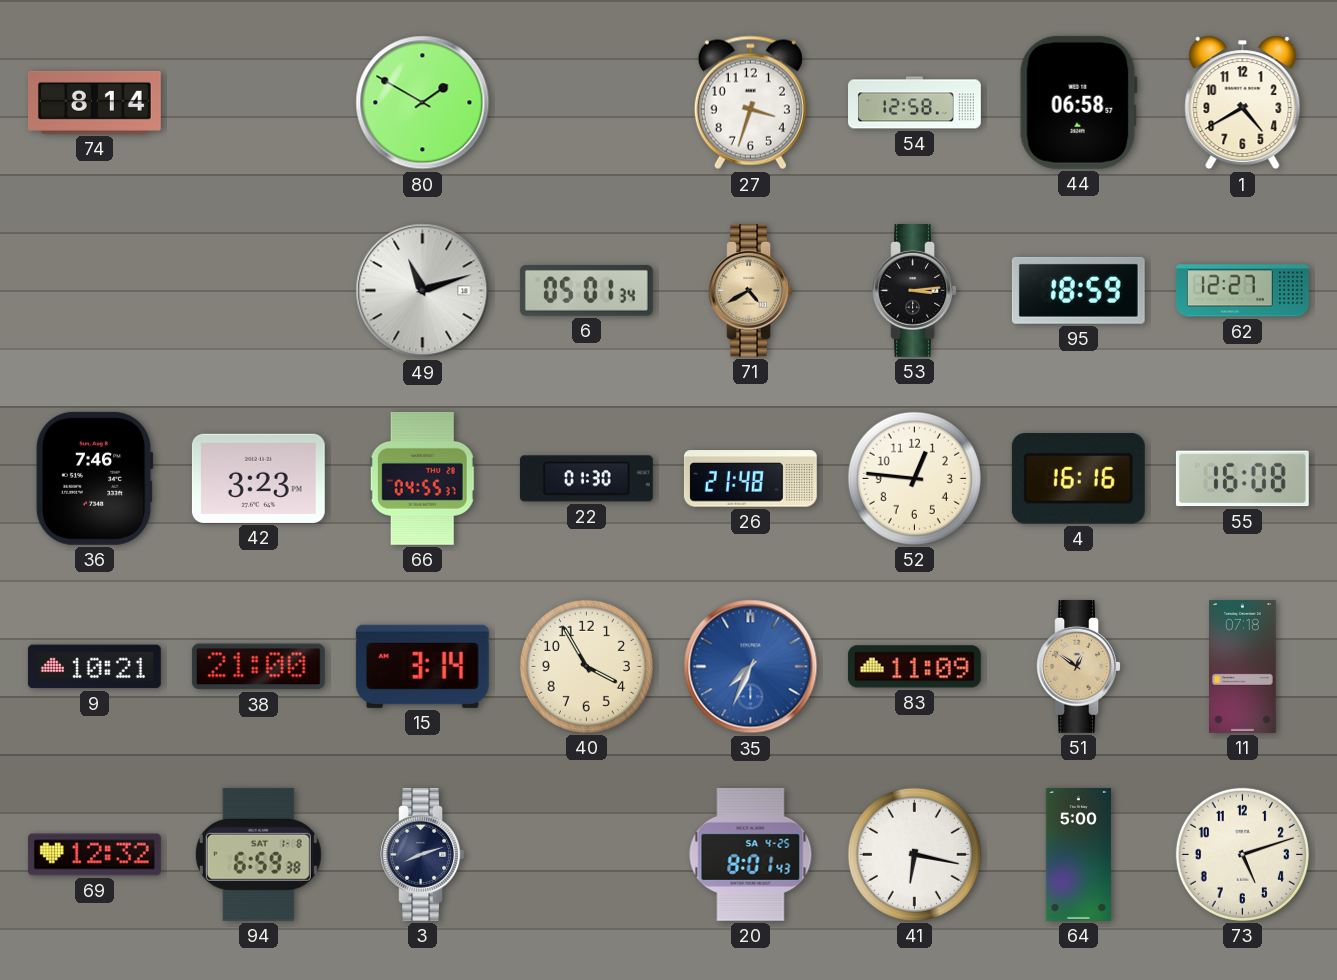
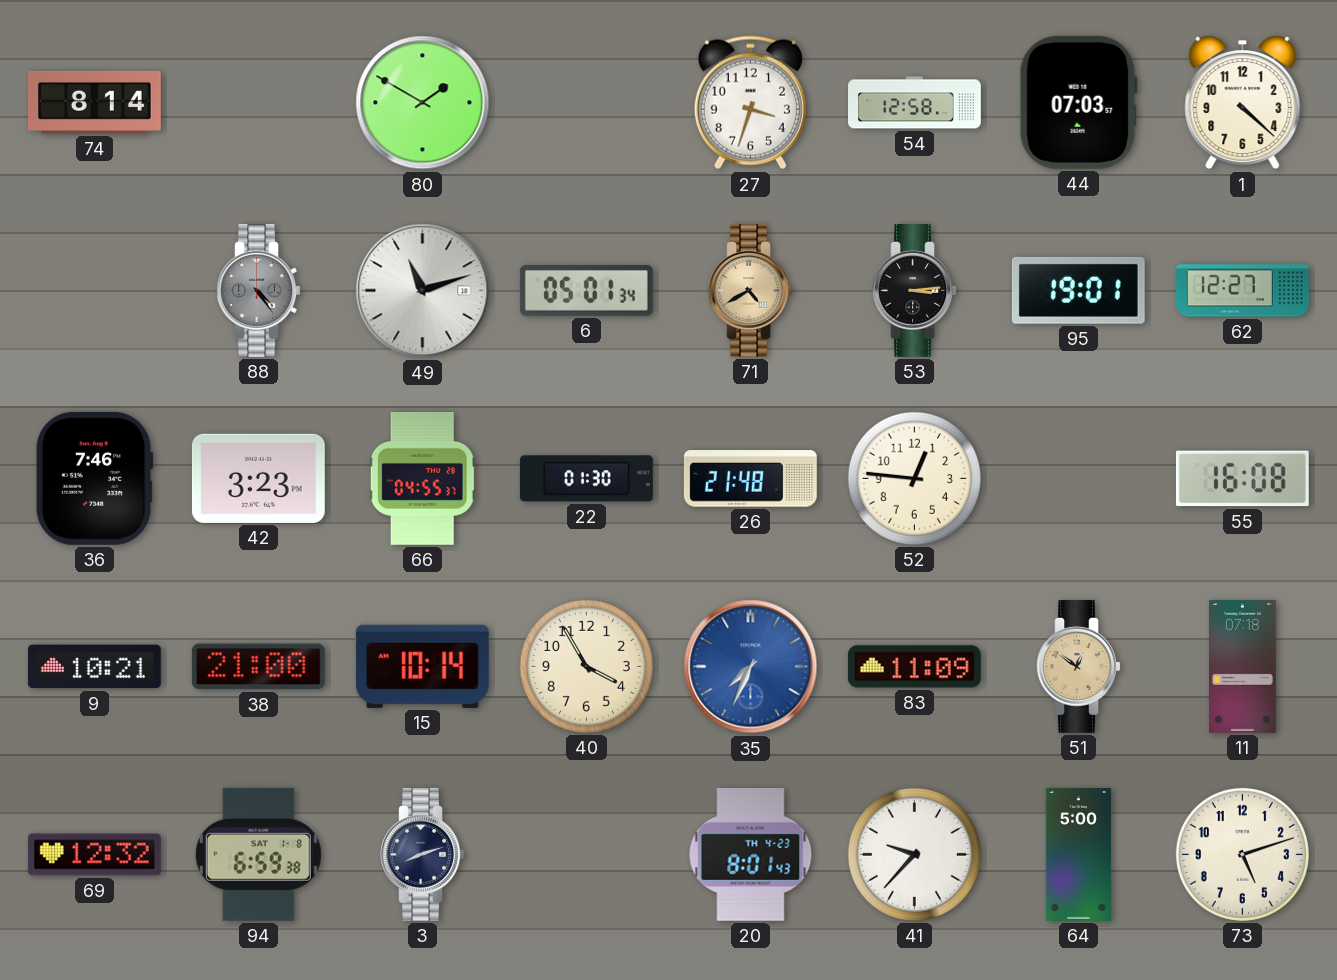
44: 06:58 -> 07:03
1: 4:40 -> 4:22
88: none -> 4:24
95: 18:59 -> 19:01
4: 16:16 -> none
15: 3:14 -> 10:14
20 date: SA 4-25 -> TH 4-23
41: 6:17 -> 9:37
